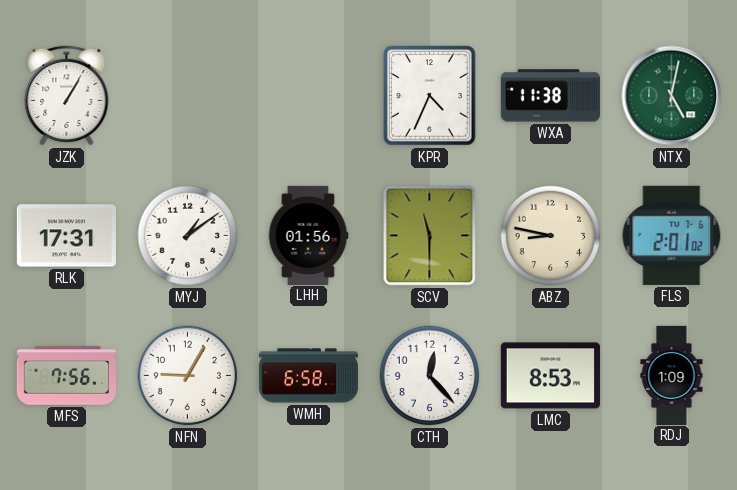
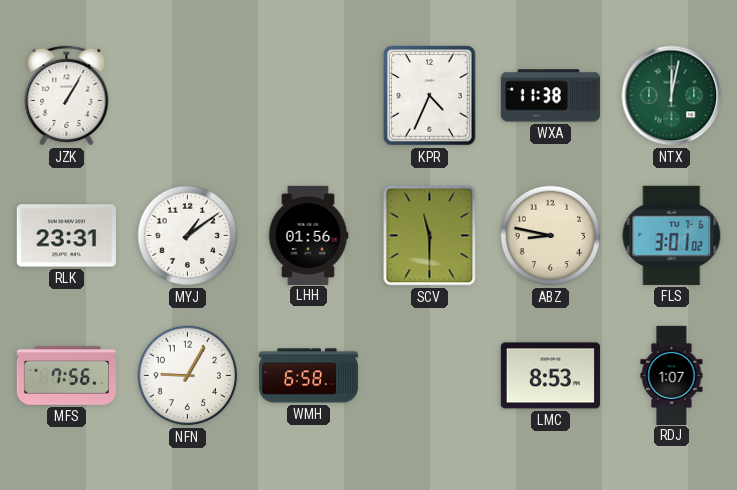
NTX: 5:02 -> 12:02
RLK: 17:31 -> 23:31
FLS: 2:01 -> 3:01
CTH: 12:23 -> none
RDJ: 1:09 -> 1:07
